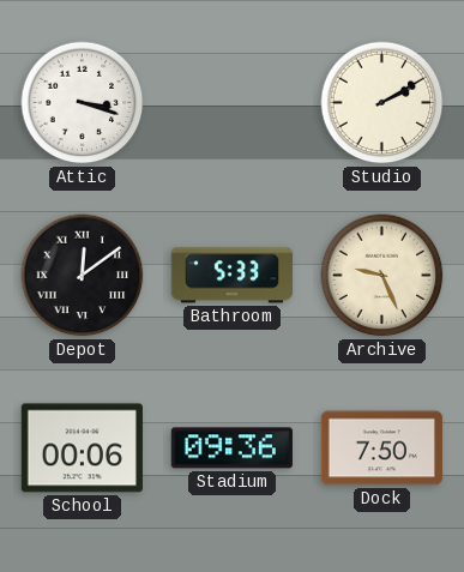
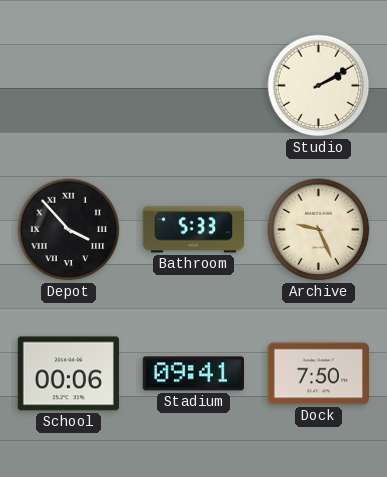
Attic: 3:18 -> none
Depot: 12:09 -> 3:53
Stadium: 09:36 -> 09:41
